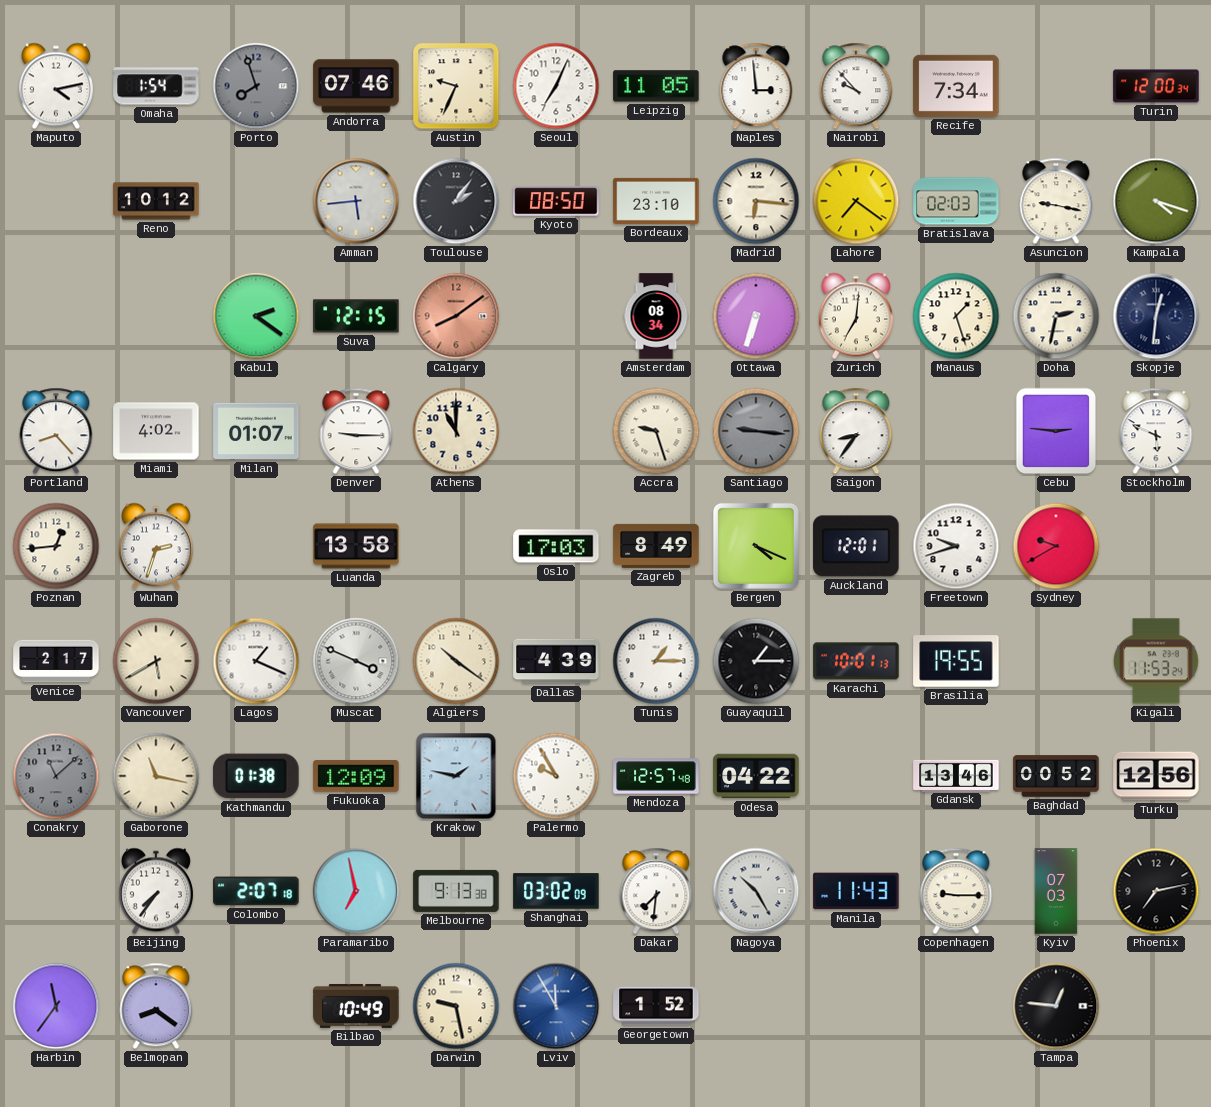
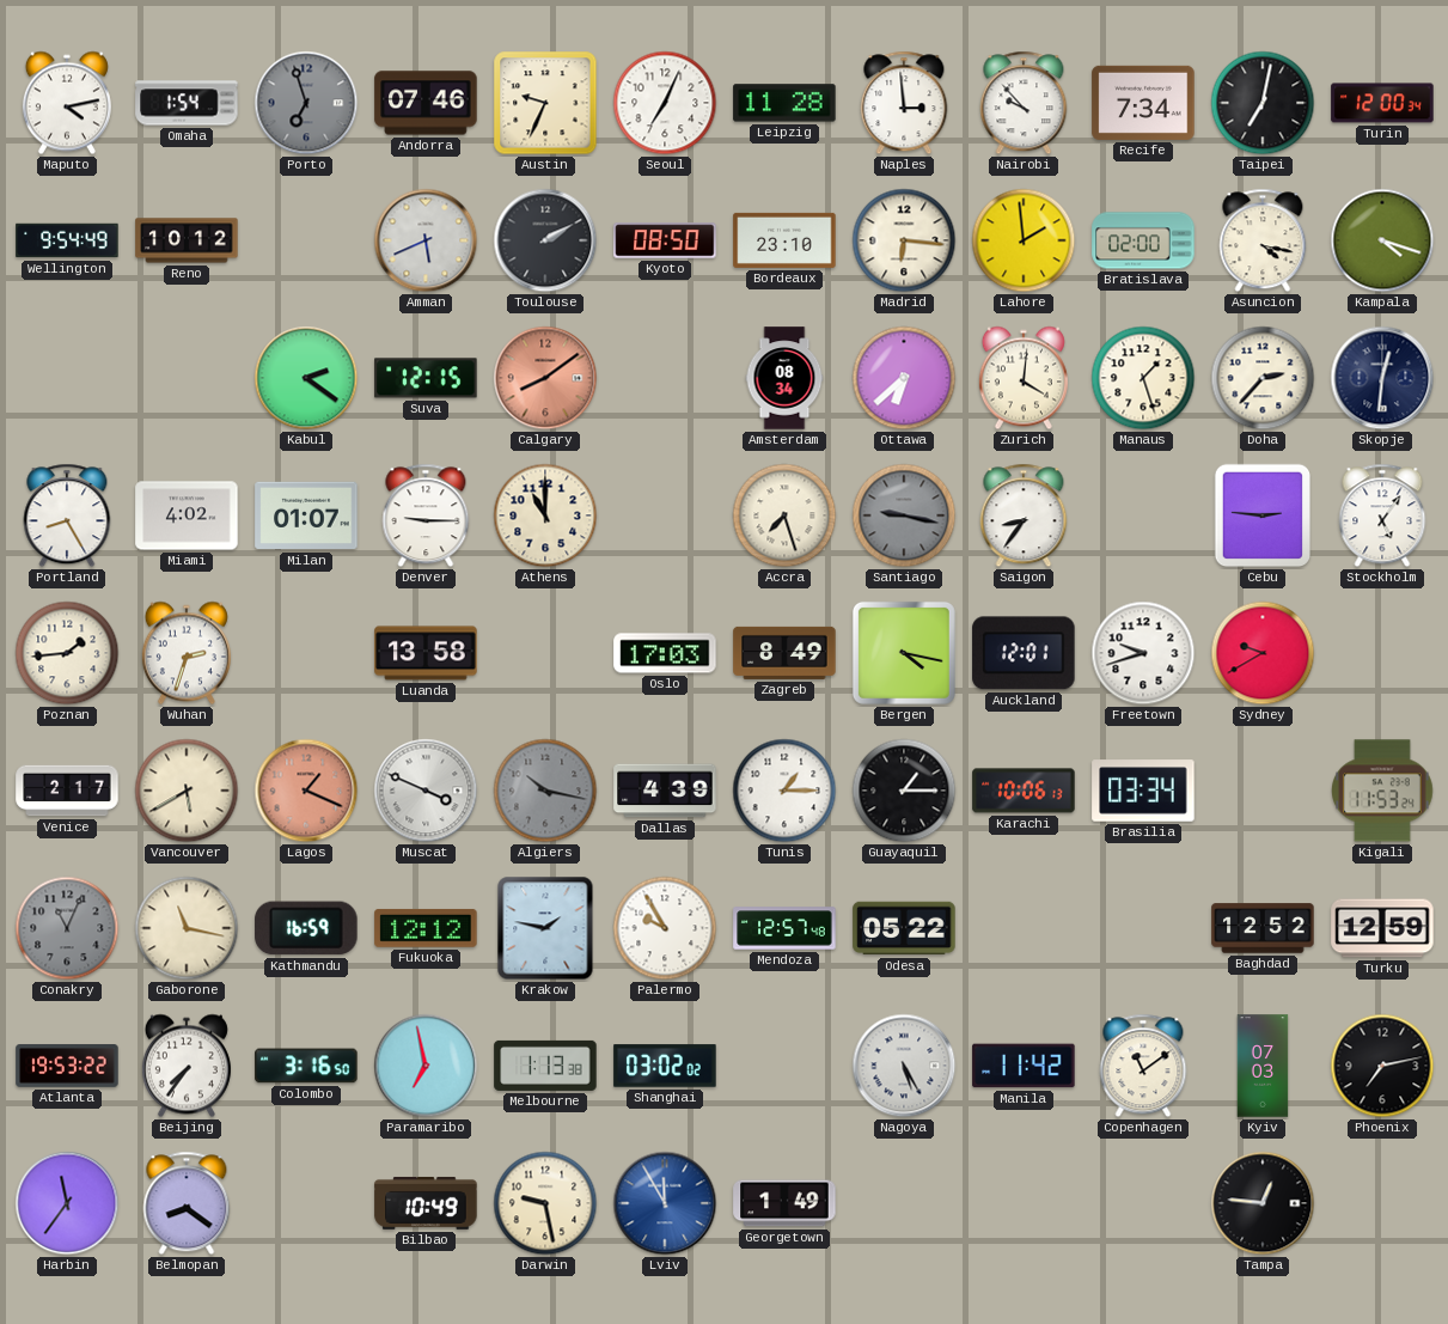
Porto: 7:57 -> 6:57
Leipzig: 11:05 -> 11:28
Taipei: none -> 7:02
Wellington: none -> 9:54
Amman: 5:44 -> 5:41
Toulouse: 2:06 -> 2:10
Lahore: 7:21 -> 1:59
Bratislava: 02:03 -> 02:00
Asuncion: 9:17 -> 4:17
Ottawa: 6:33 -> 6:38
Zurich: 7:01 -> 4:01
Doha: 2:32 -> 2:37
Portland: 8:23 -> 8:25
Accra: 9:27 -> 7:27
Santiago: 9:16 -> 9:17
Stockholm: 5:49 -> 5:06
Poznan: 12:44 -> 1:44
Bergen: 4:19 -> 4:17
Lagos dial: white -> salmon
Algiers: 10:21 -> 10:17
Algiers dial: cream -> grey
Karachi: 10:01 -> 10:06
Brasilia: 19:55 -> 03:34
Conakry: 11:08 -> 11:04
Kathmandu: 01:38 -> 16:59
Fukuoka: 12:09 -> 12:12
Odesa: 04:22 -> 05:22
Gdansk: 13:46 -> none
Baghdad: 00:52 -> 12:52
Turku: 12:56 -> 12:59
Atlanta: none -> 19:53
Colombo: 2:07 -> 3:16
Melbourne: 9:13 -> 1:13
Shanghai: 03:02:09 -> 03:02:02
Dakar: 7:31 -> none
Nagoya: 10:25 -> 5:25
Manila: 11:43 -> 11:42
Copenhagen: 9:15 -> 11:09
Georgetown: 1:52 -> 1:49
